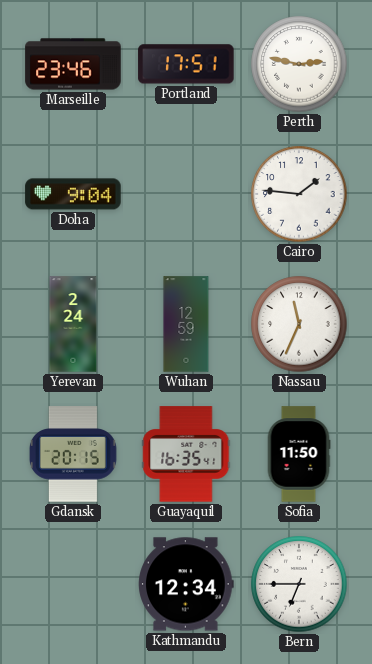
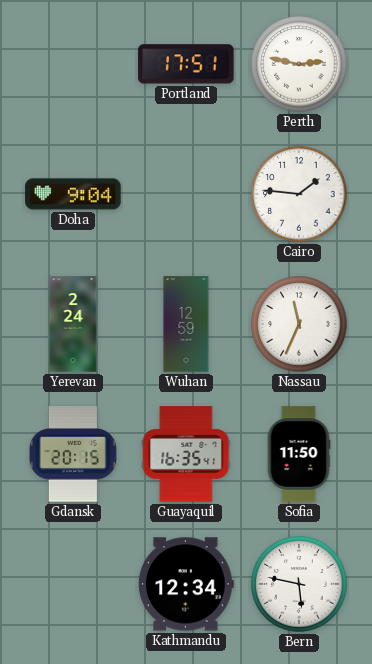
Marseille: 23:46 -> none
Bern: 6:45 -> 5:47
